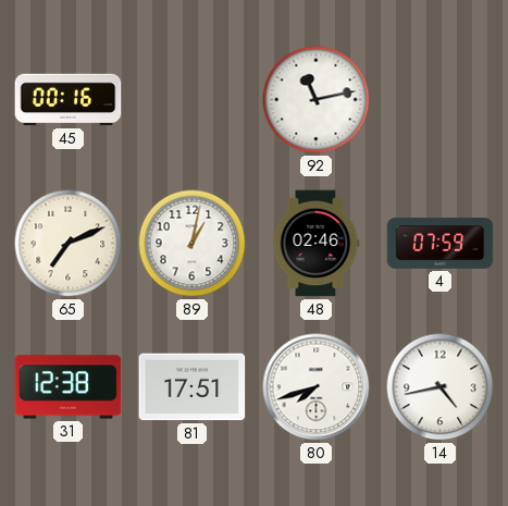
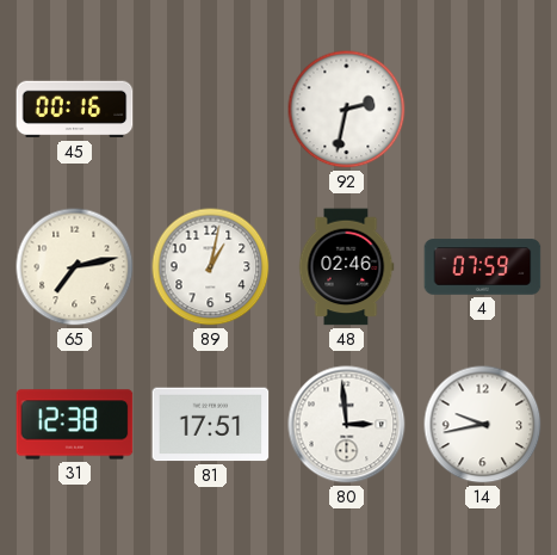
92: 11:13 -> 2:32
65: 7:11 -> 7:13
80: 7:42 -> 2:59
14: 4:43 -> 9:43
